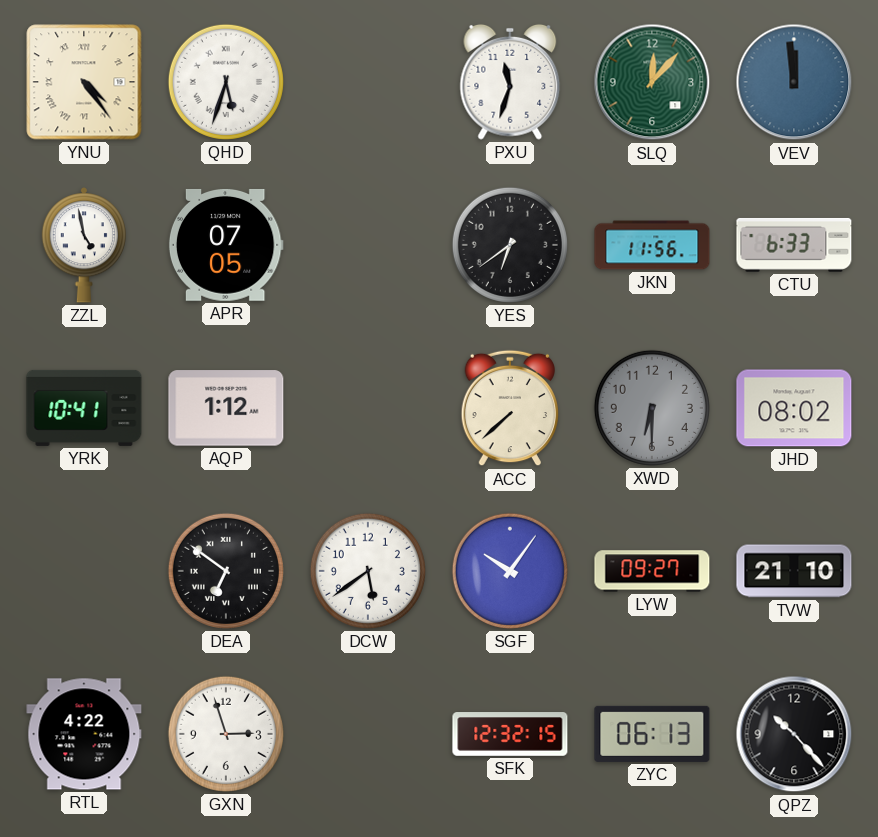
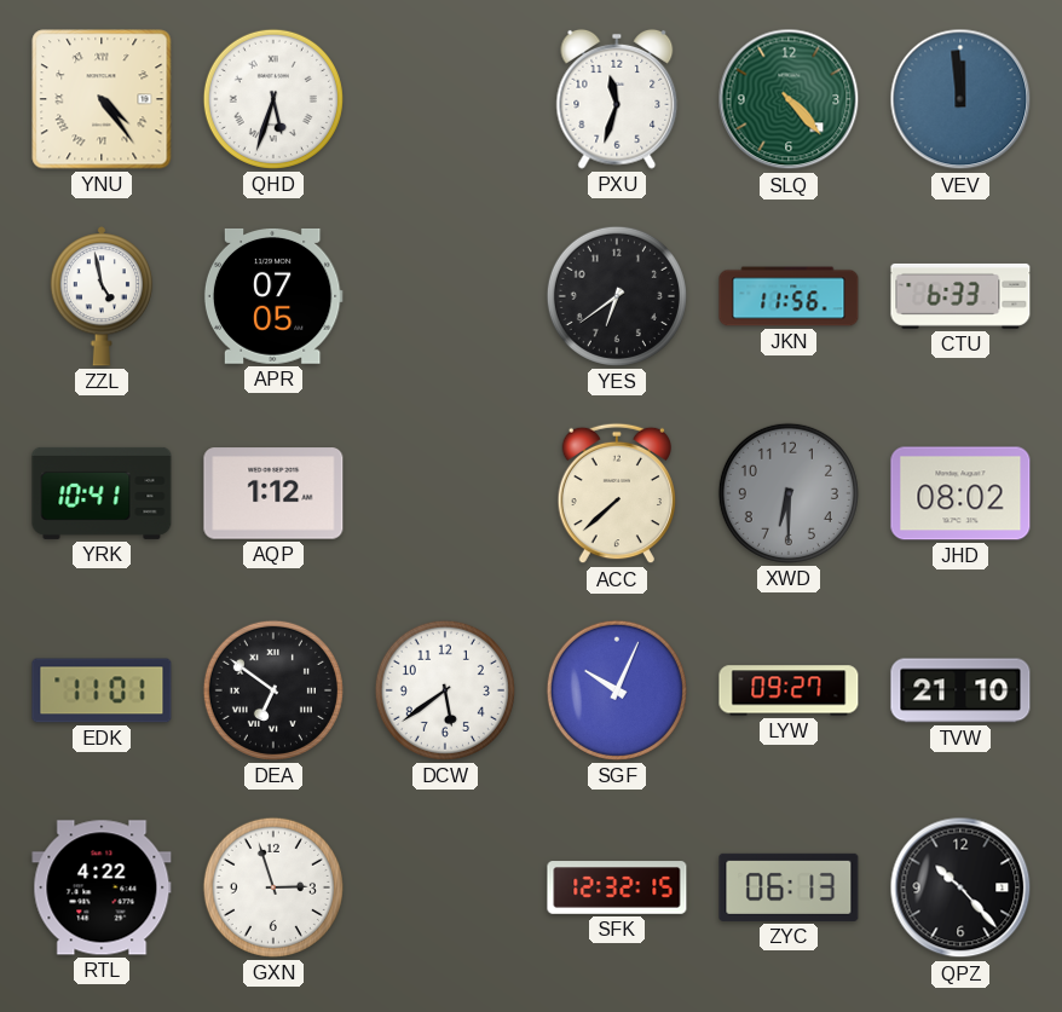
SLQ: 12:07 -> 4:23
EDK: none -> 11:01
SGF: 10:06 -> 10:04
